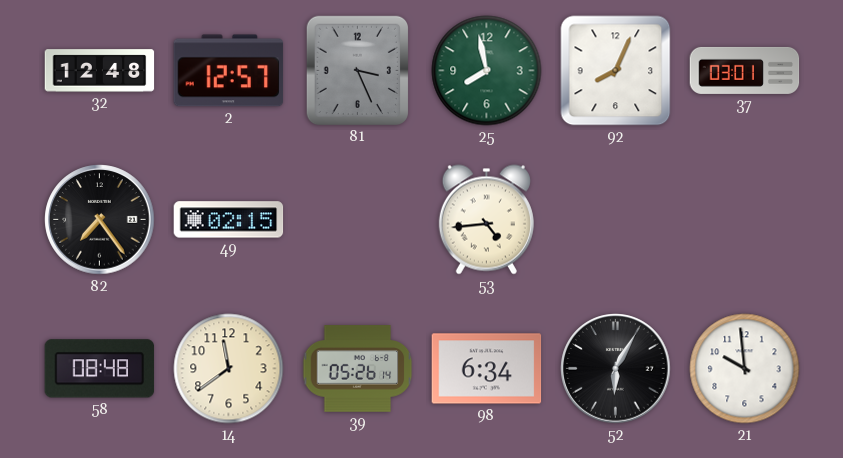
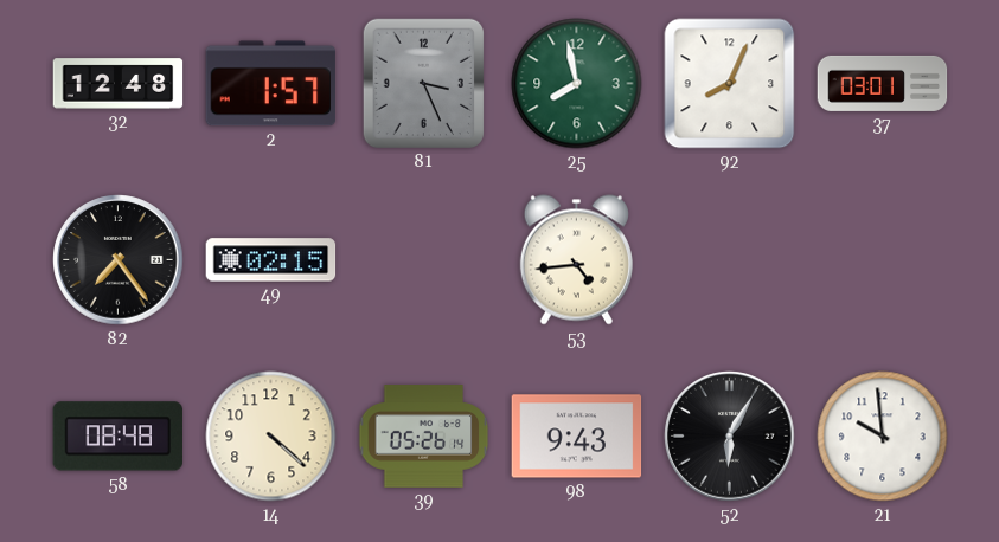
2: 12:57 -> 1:57
14: 11:39 -> 4:22
98: 6:34 -> 9:43
